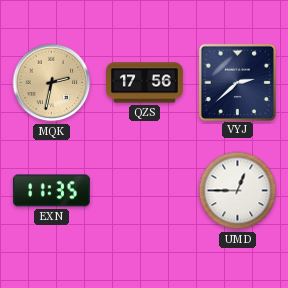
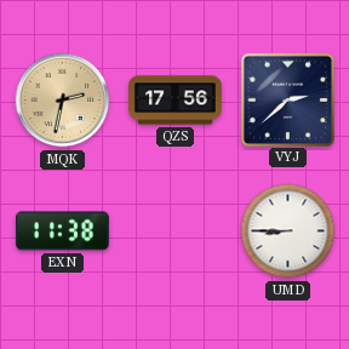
EXN: 11:35 -> 11:38
UMD: 12:45 -> 8:45
